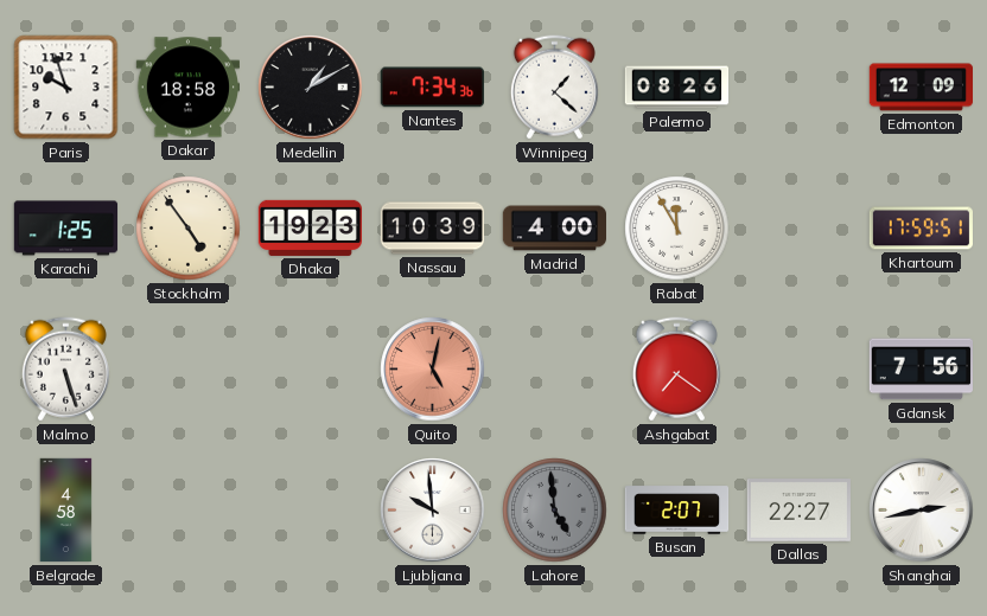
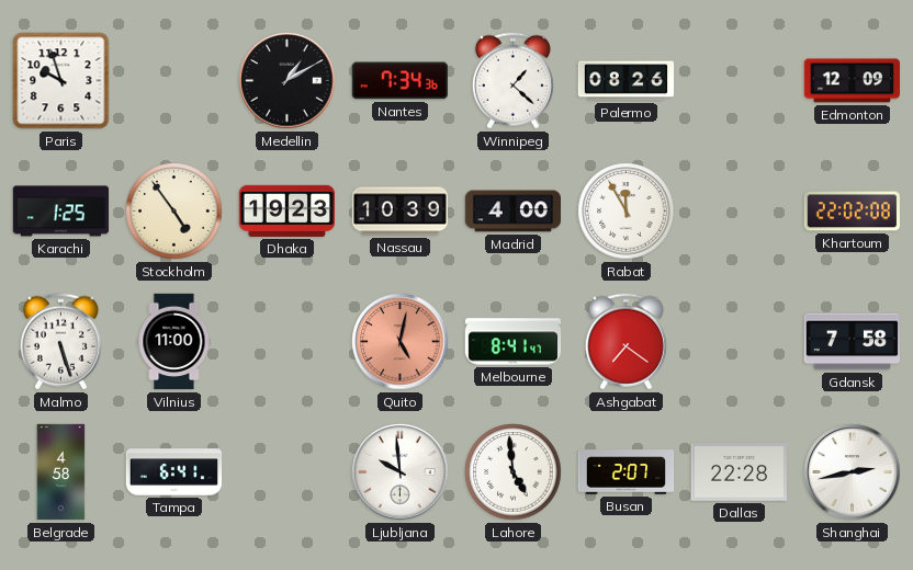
Dakar: 18:58 -> none
Khartoum: 17:59 -> 22:02
Vilnius: none -> 11:00
Melbourne: none -> 8:41
Gdansk: 7:56 -> 7:58
Tampa: none -> 6:41
Lahore dial: grey -> white
Dallas: 22:27 -> 22:28
